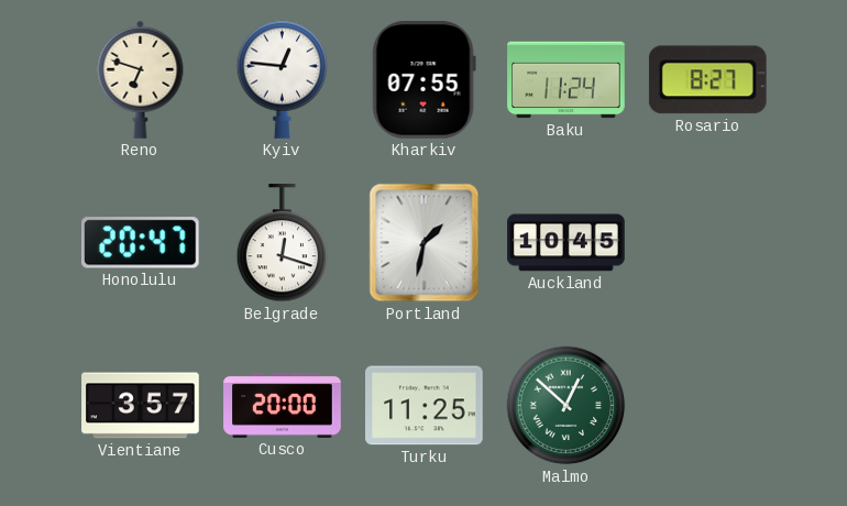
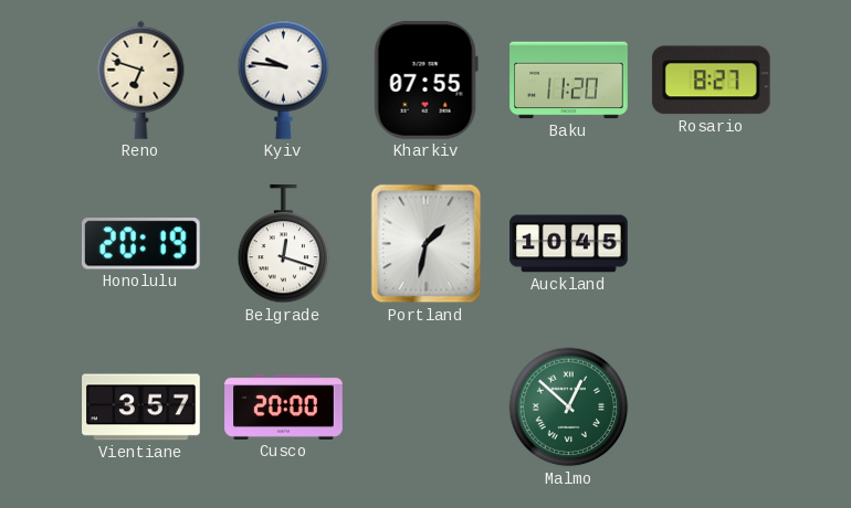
Kyiv: 12:46 -> 9:46
Baku: 11:24 -> 11:20
Honolulu: 20:47 -> 20:19
Turku: 11:25 -> none
